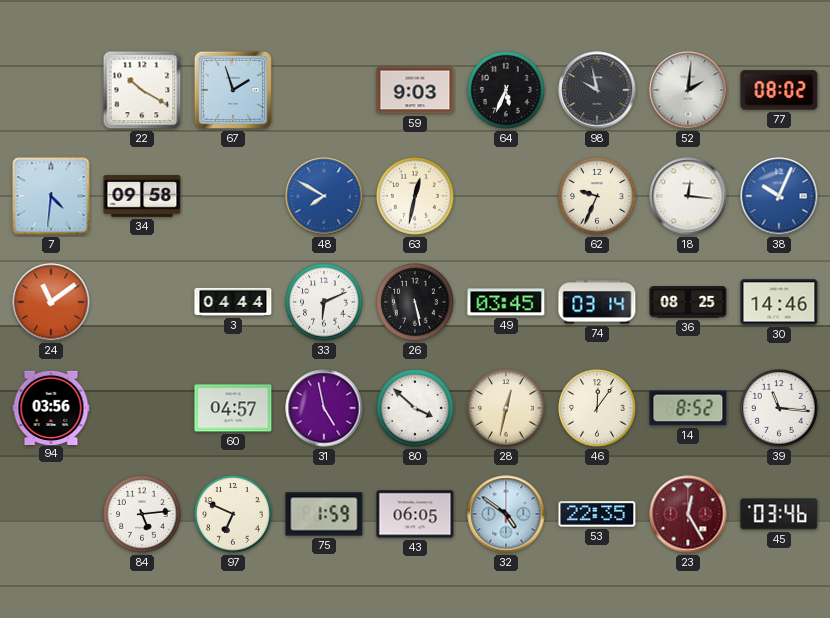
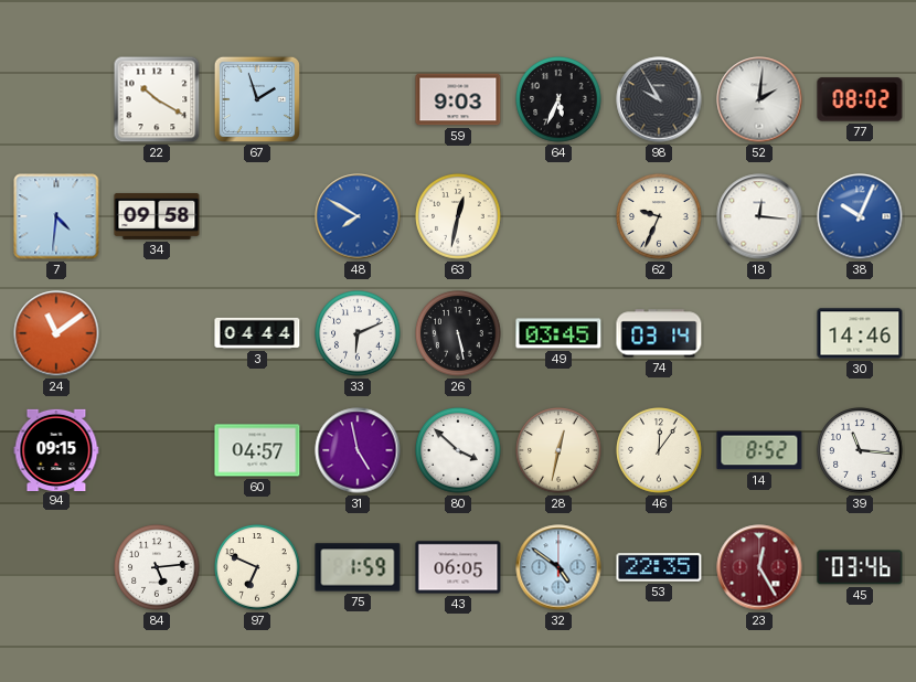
98: 9:58 -> 9:55
36: 08:25 -> none
94: 03:56 -> 09:15
